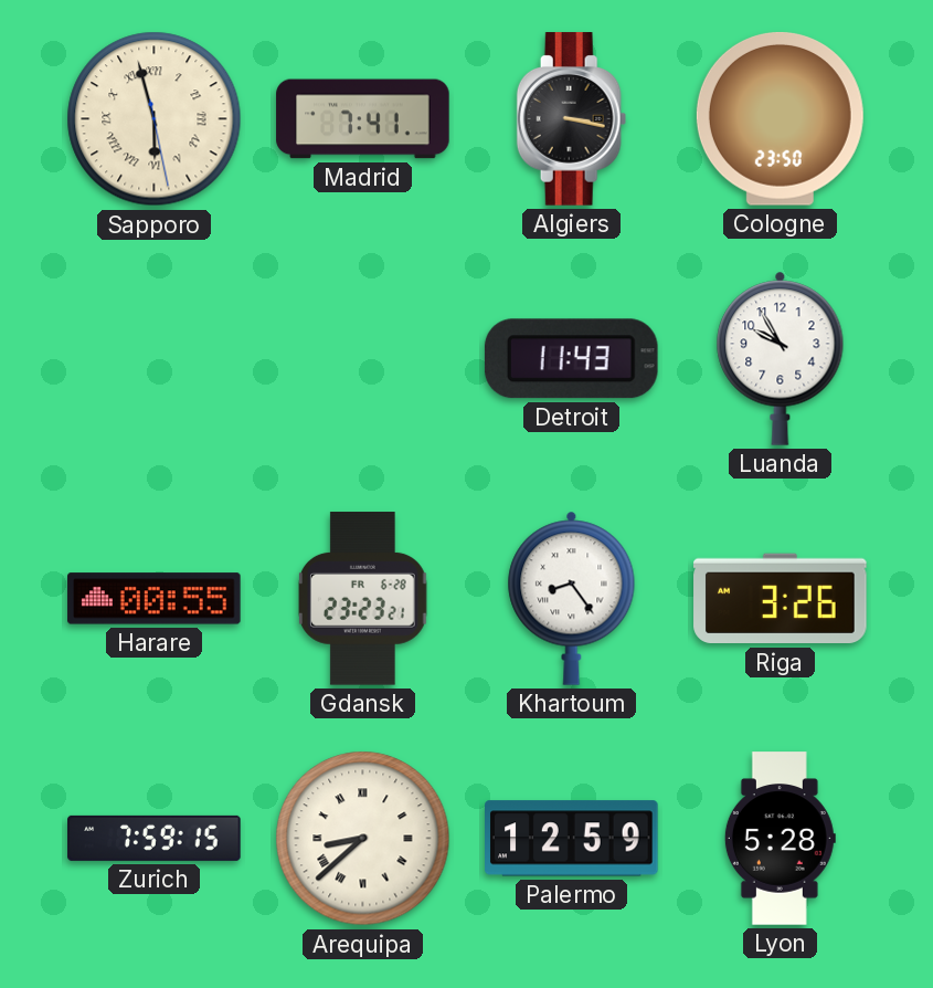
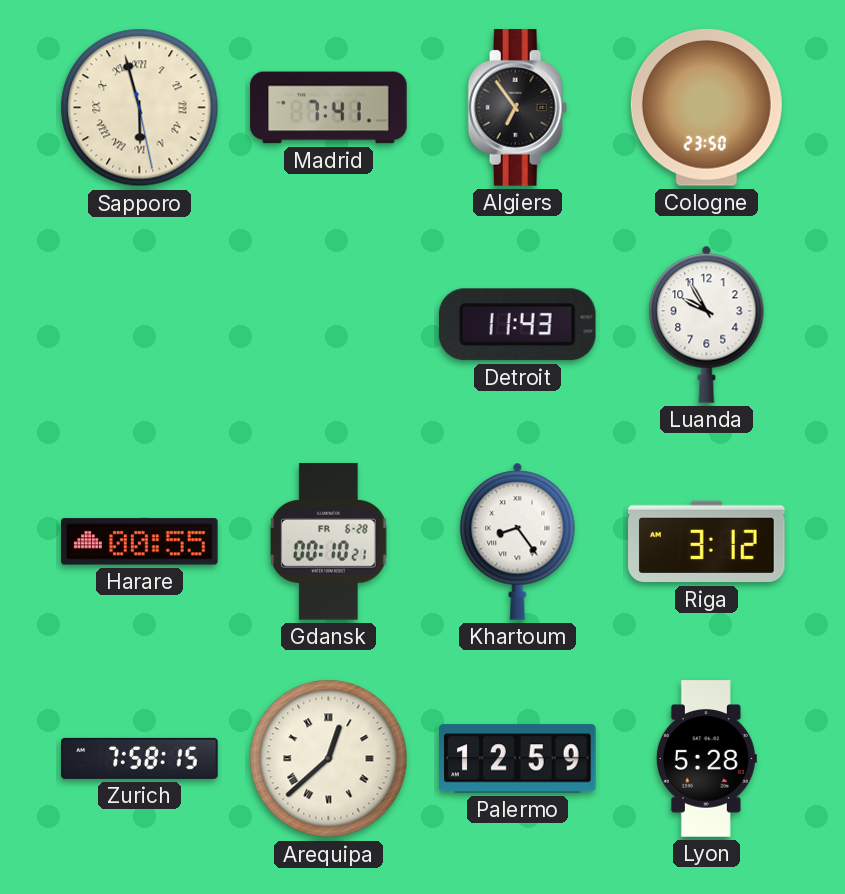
Algiers: 3:17 -> 6:54
Gdansk: 23:23 -> 00:10
Riga: 3:26 -> 3:12
Zurich: 7:59 -> 7:58
Arequipa: 8:38 -> 12:38
